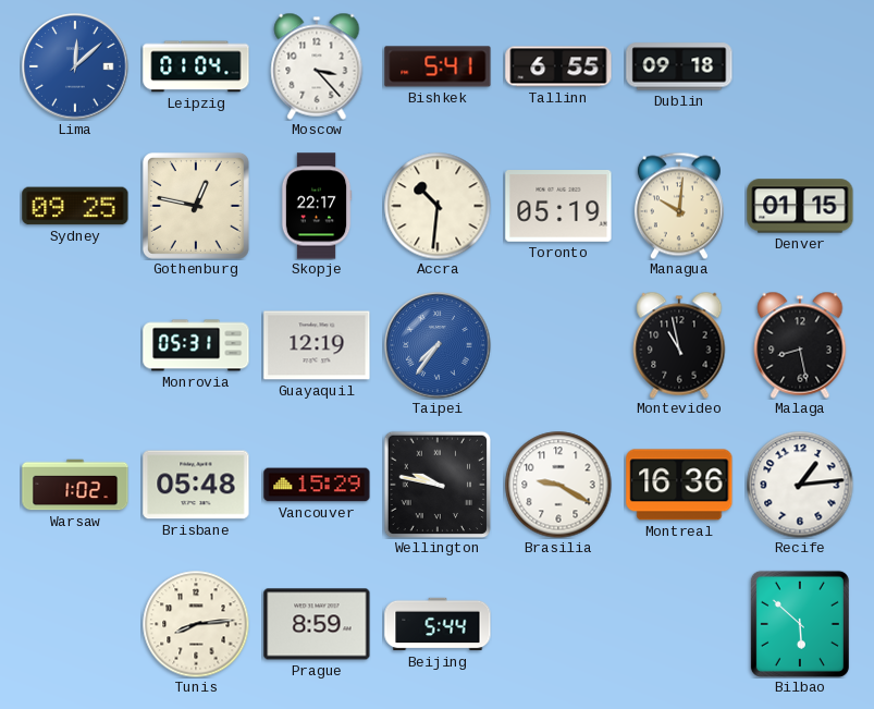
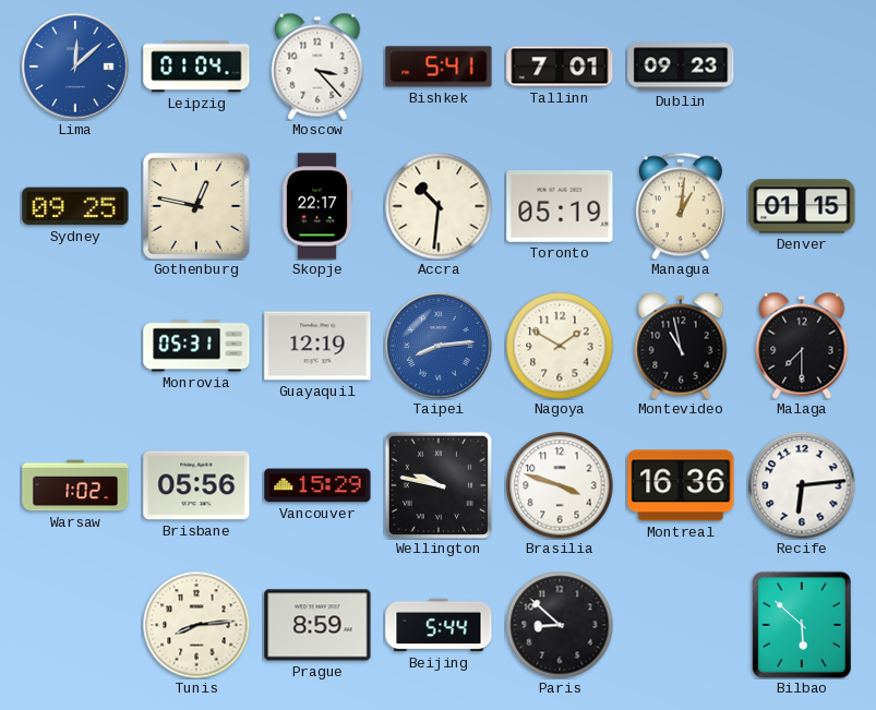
Tallinn: 6:55 -> 7:01
Dublin: 09:18 -> 09:23
Managua: 10:01 -> 1:01
Taipei: 7:36 -> 8:14
Nagoya: none -> 1:50
Malaga: 8:28 -> 7:30
Brisbane: 05:48 -> 05:56
Brasilia: 9:20 -> 3:48
Recife: 1:14 -> 6:14
Paris: none -> 8:52
